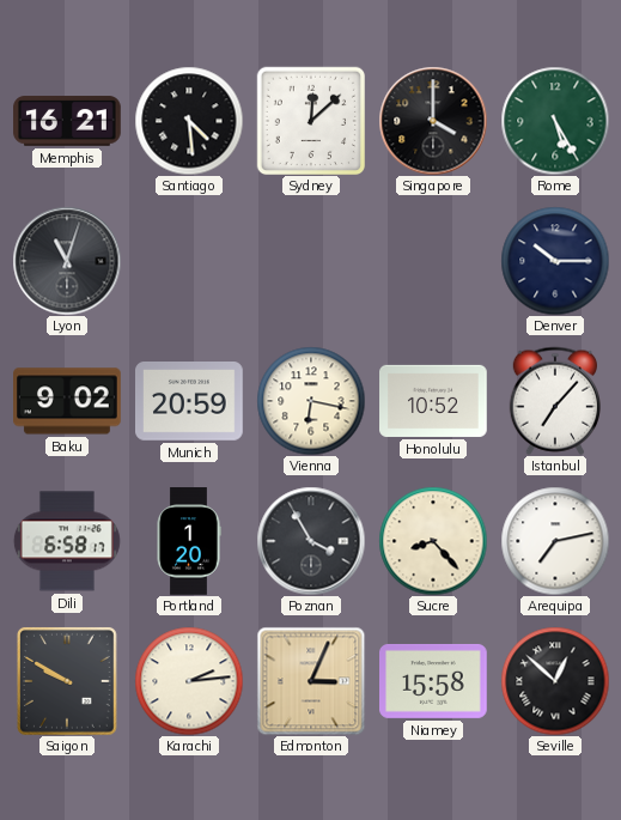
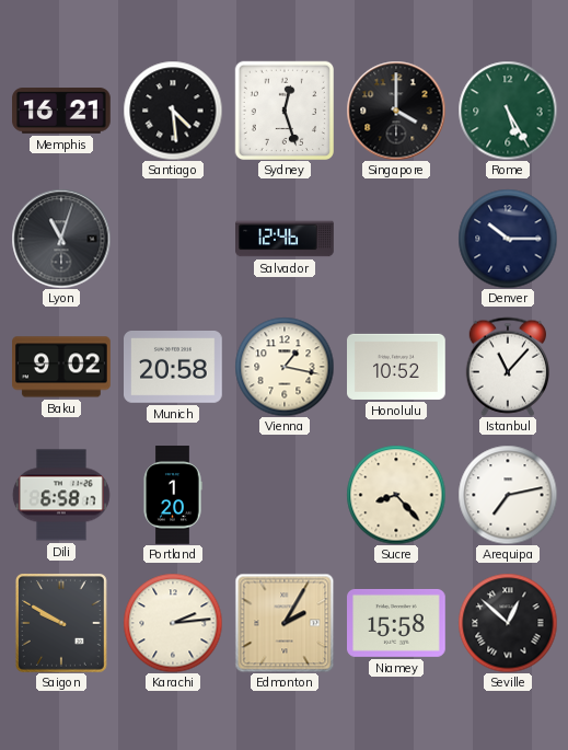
Sydney: 12:08 -> 12:27
Salvador: none -> 12:46
Munich: 20:59 -> 20:58
Vienna: 6:17 -> 1:17
Istanbul: 7:07 -> 11:07
Poznan: 3:55 -> none
Edmonton: 3:04 -> 2:05
